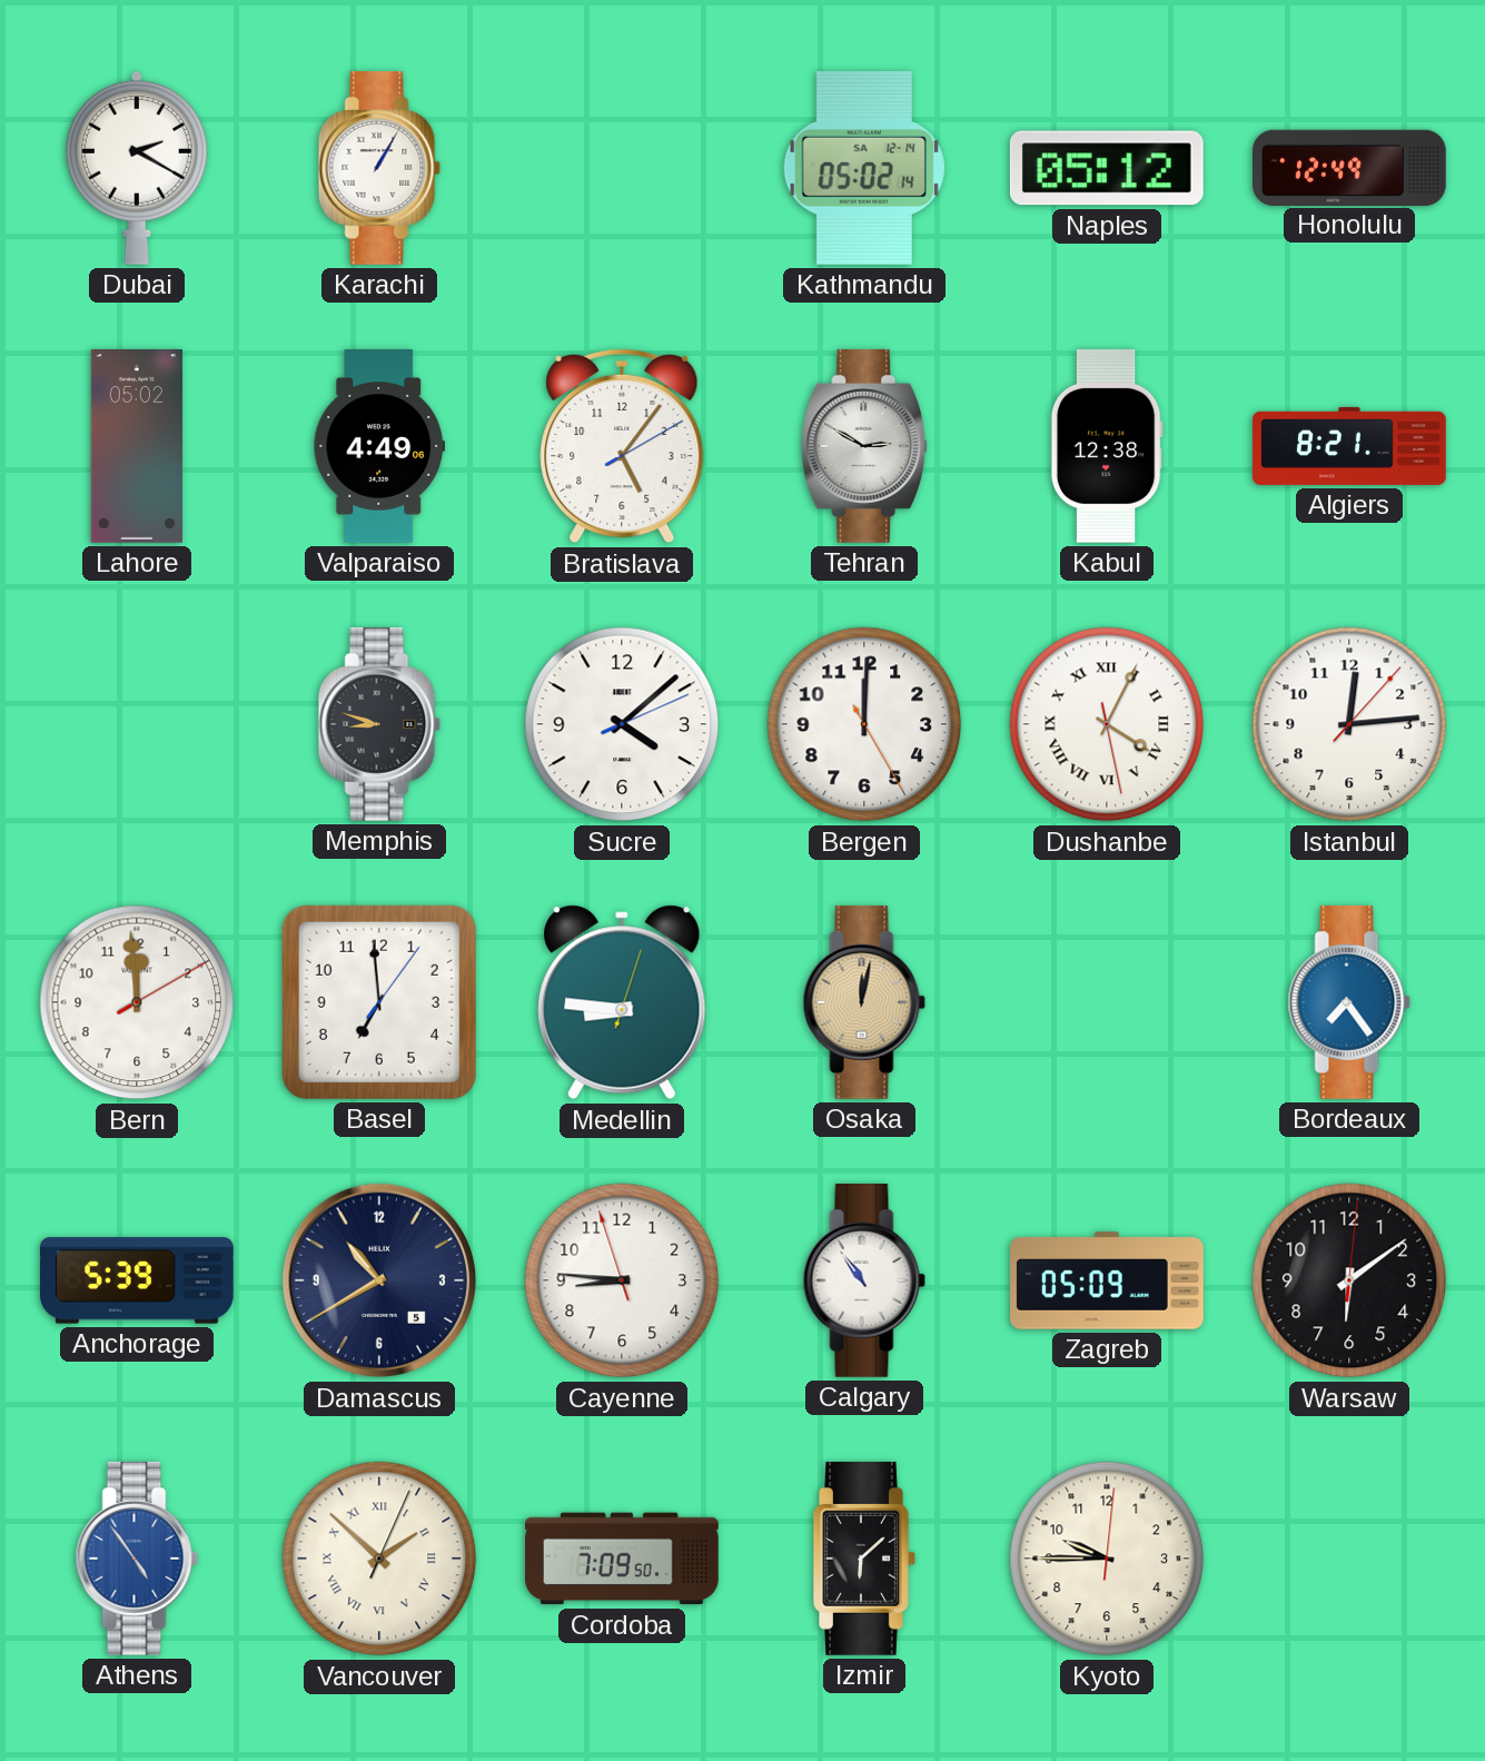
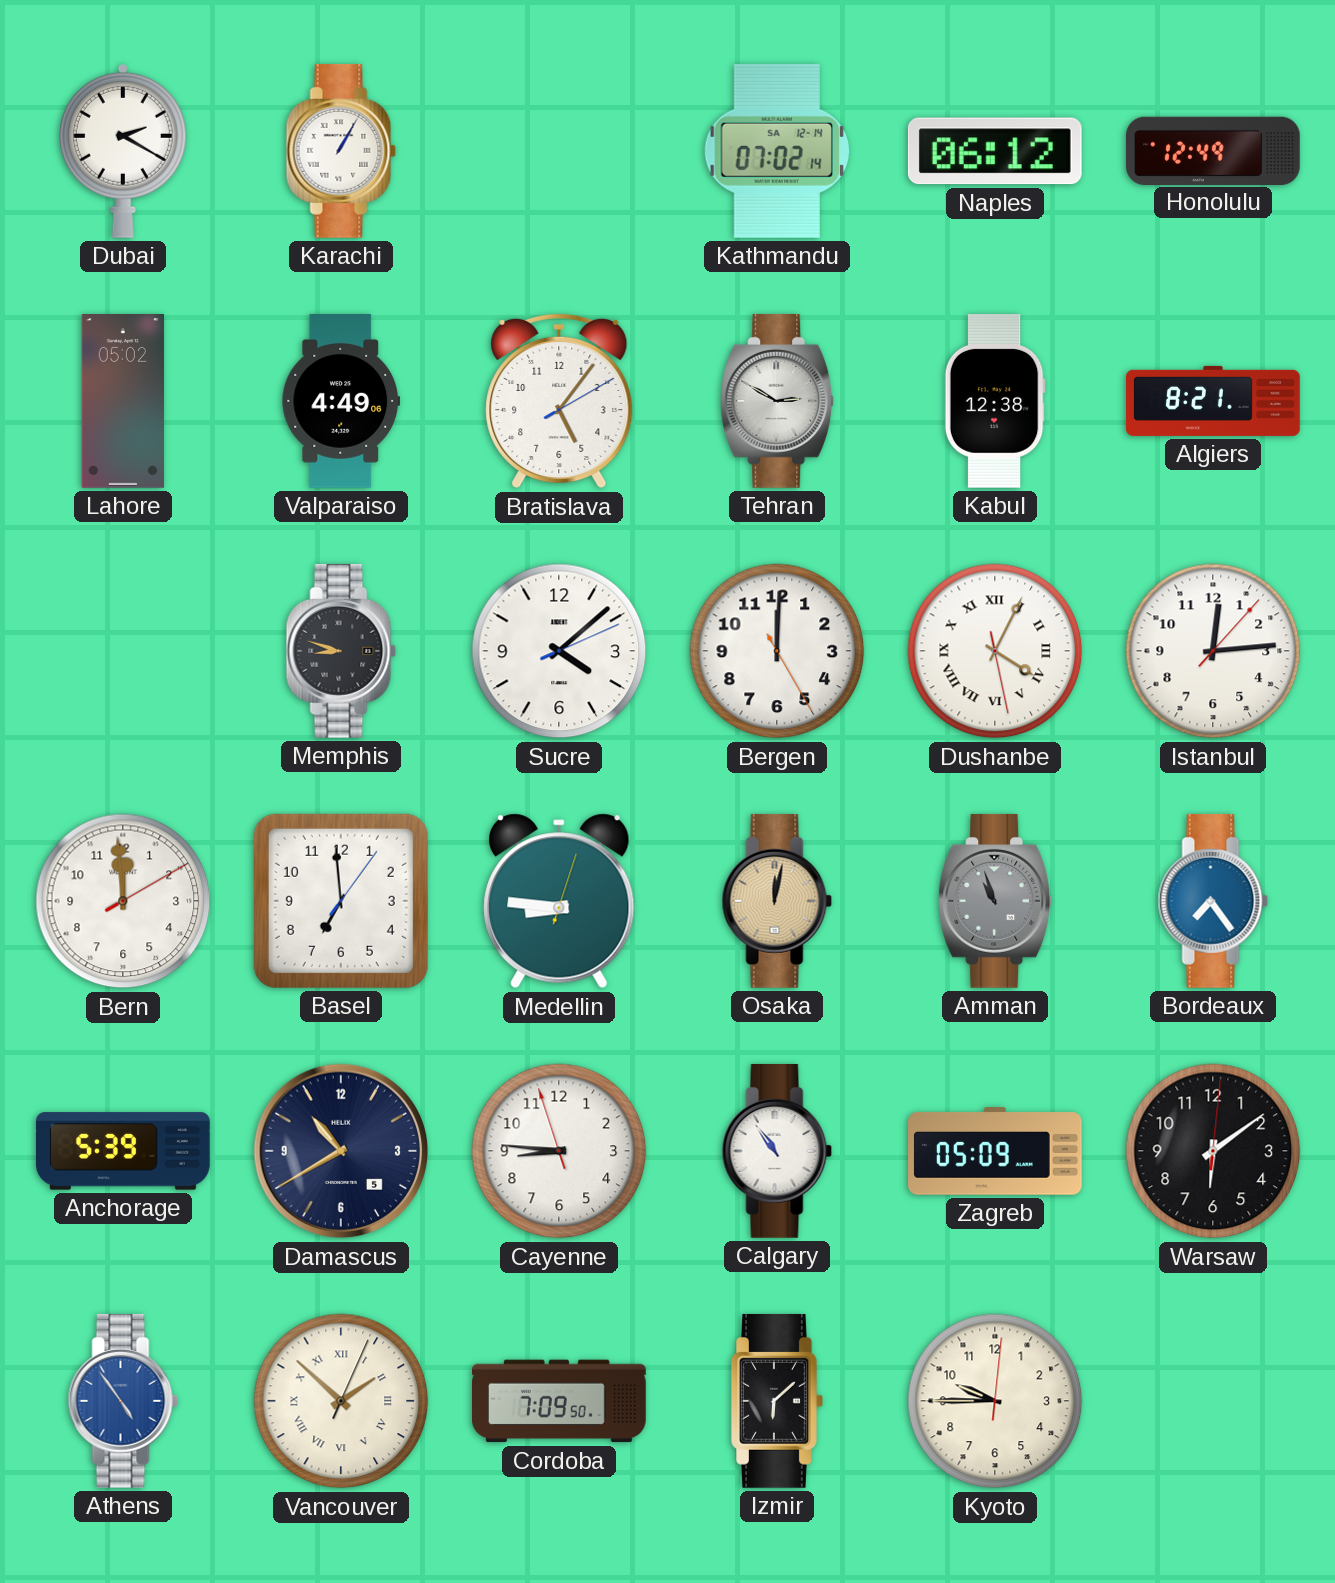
Kathmandu: 05:02 -> 07:02
Naples: 05:12 -> 06:12
Amman: none -> 10:57
